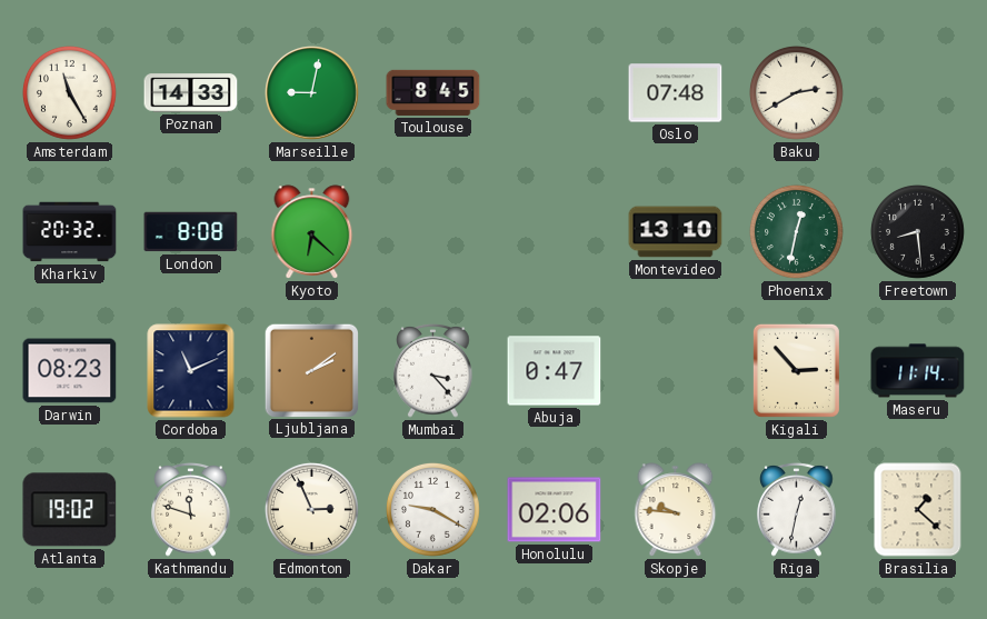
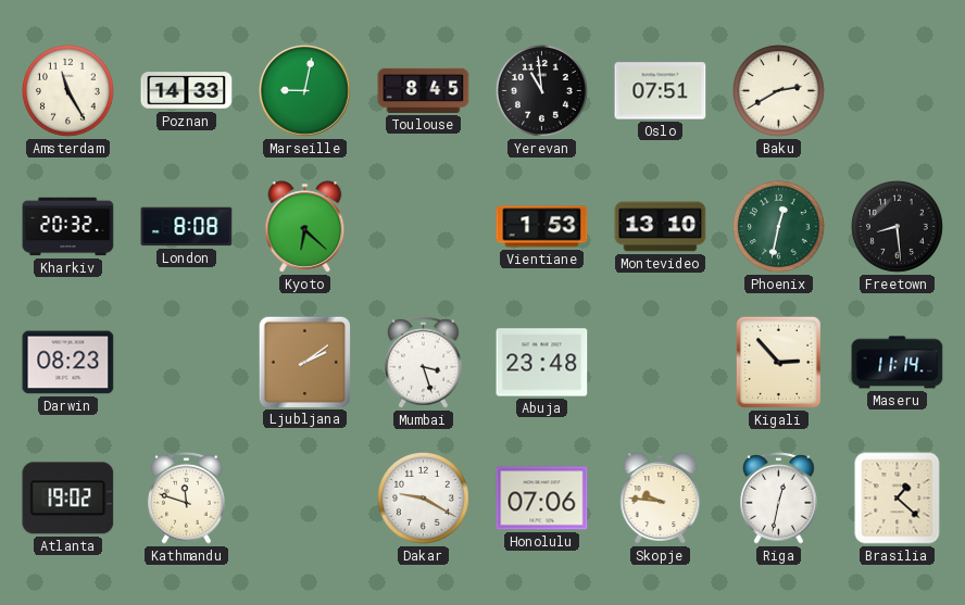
Yerevan: none -> 10:59
Oslo: 07:48 -> 07:51
Vientiane: none -> 1:53
Cordoba: 11:11 -> none
Mumbai: 3:23 -> 3:27
Abuja: 0:47 -> 23:48
Edmonton: 2:56 -> none
Honolulu: 02:06 -> 07:06
